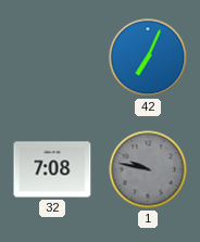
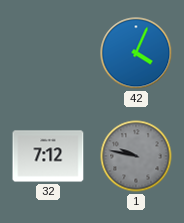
42: 7:04 -> 4:04
32: 7:08 -> 7:12
